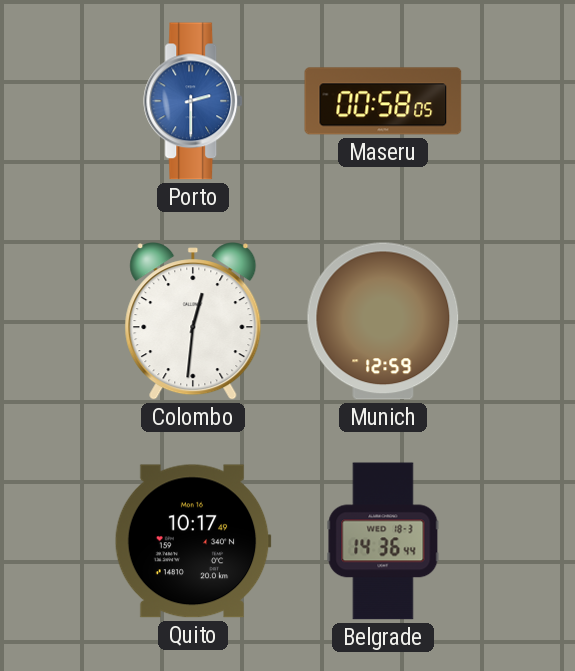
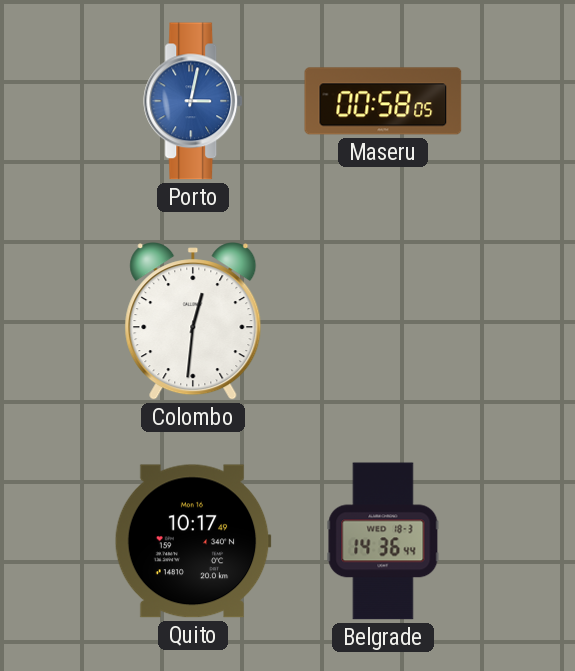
Porto: 2:30 -> 3:02
Munich: 12:59 -> none
